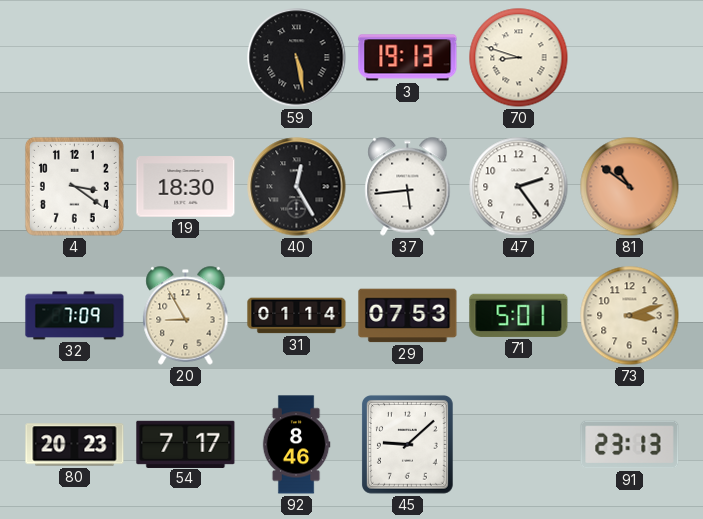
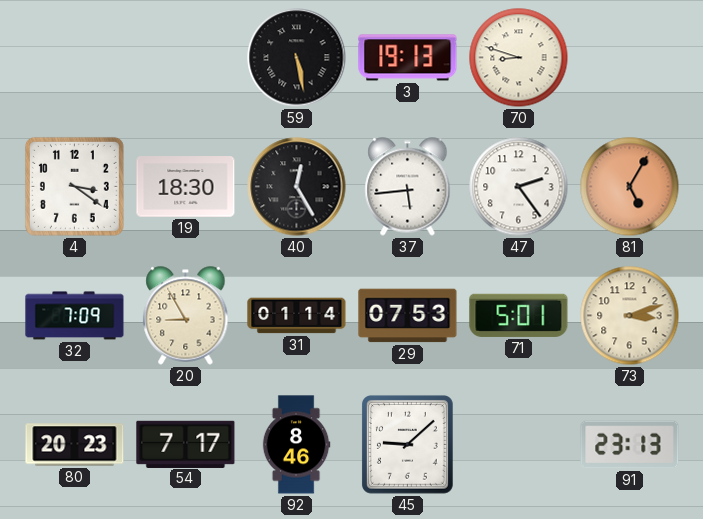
81: 10:51 -> 5:05
